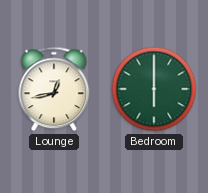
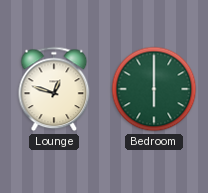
Lounge: 12:43 -> 12:48
